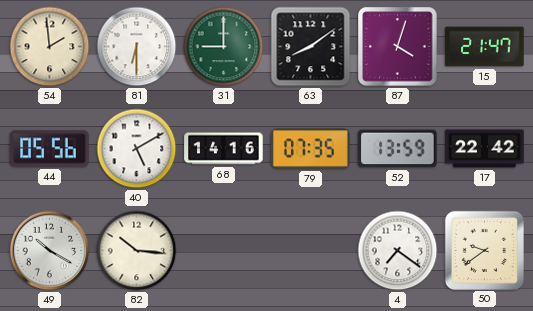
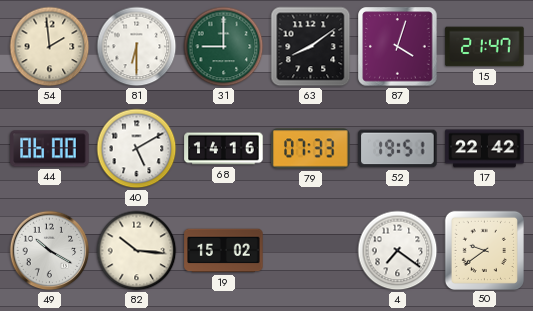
44: 05:56 -> 06:00
79: 07:35 -> 07:33
52: 13:59 -> 19:51
19: none -> 15:02
